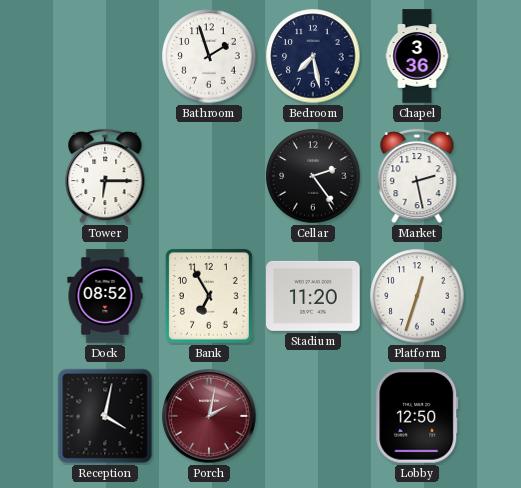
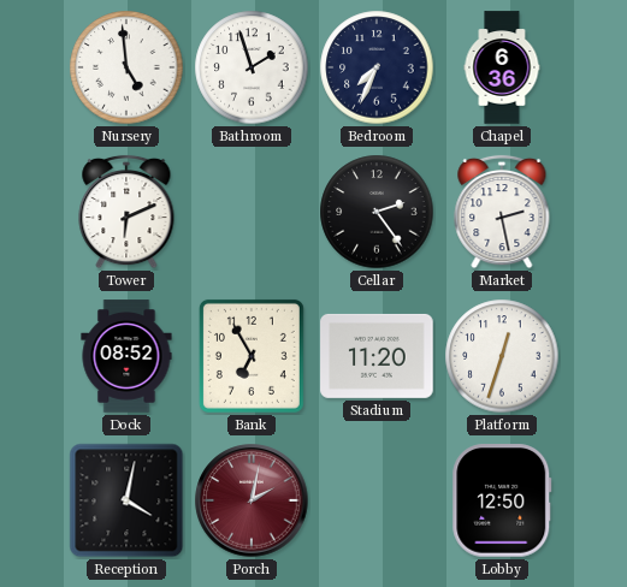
Nursery: none -> 4:59
Bedroom: 7:28 -> 7:34
Chapel: 3:36 -> 6:36
Tower: 6:15 -> 6:11
